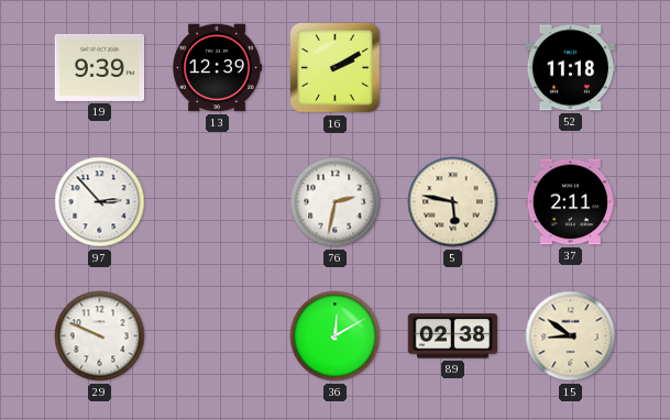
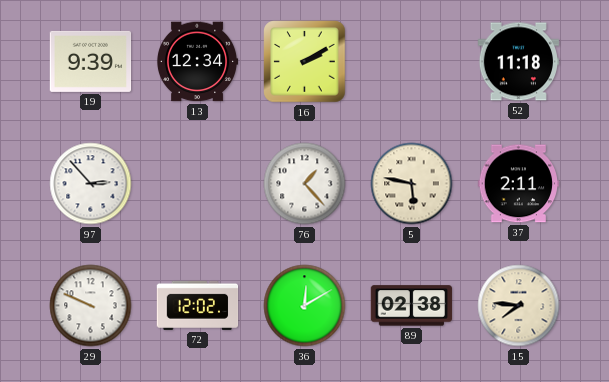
13: 12:39 -> 12:34
76: 2:32 -> 1:23
72: none -> 12:02
15: 8:51 -> 7:46
